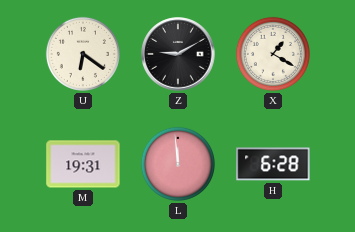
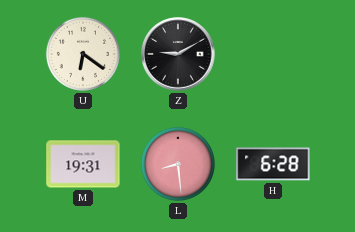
X: 1:20 -> none
L: 11:59 -> 8:29
